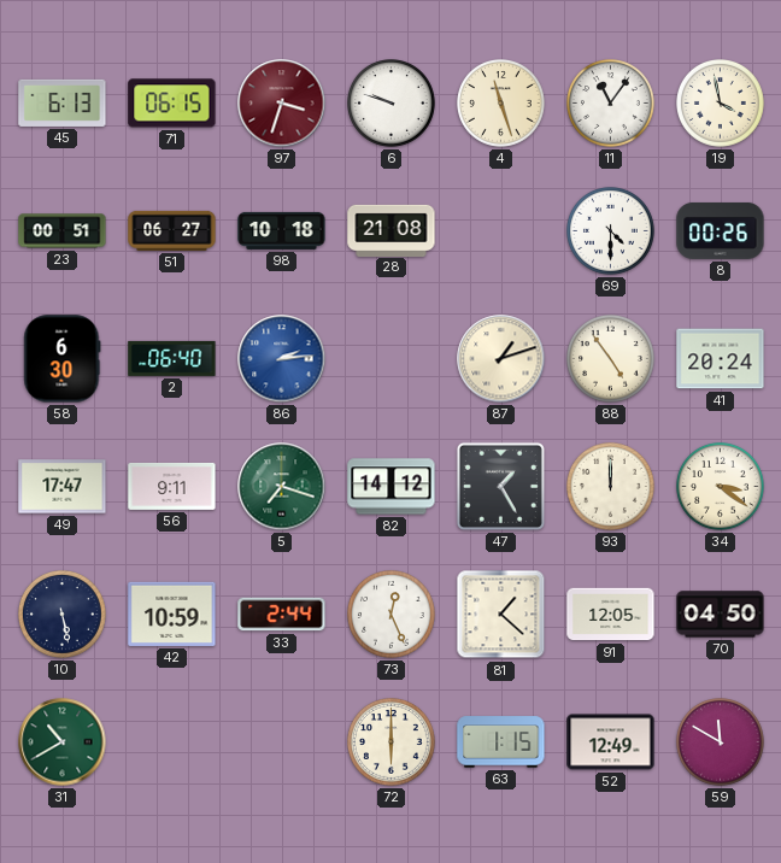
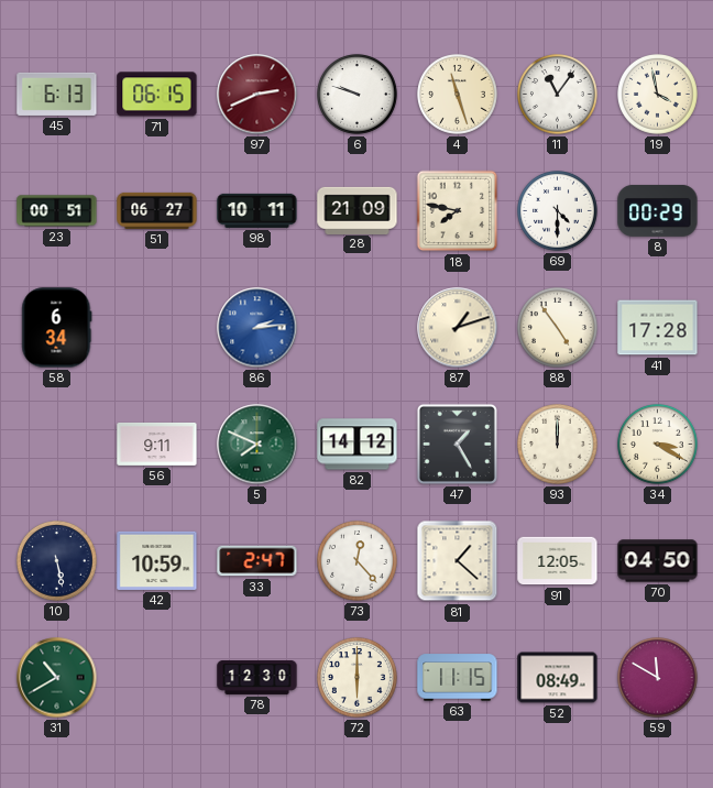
97: 3:33 -> 2:41
98: 10:18 -> 10:11
28: 21:08 -> 21:09
18: none -> 7:47
8: 00:26 -> 00:29
58: 6:30 -> 6:34
2: 06:40 -> none
41: 20:24 -> 17:28
49: 17:47 -> none
5: 7:18 -> 7:49
34: 3:21 -> 3:20
33: 2:44 -> 2:47
73: 12:26 -> 12:23
78: none -> 12:30
63: 1:15 -> 11:15
52: 12:49 -> 08:49
